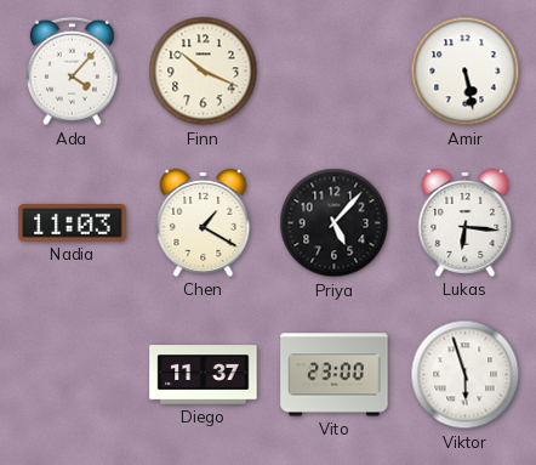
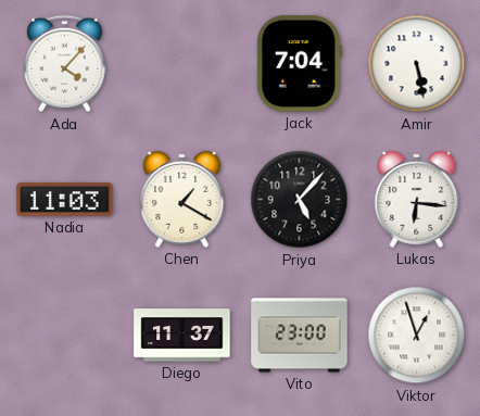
Finn: 10:19 -> none
Jack: none -> 7:04
Viktor: 5:57 -> 12:57
